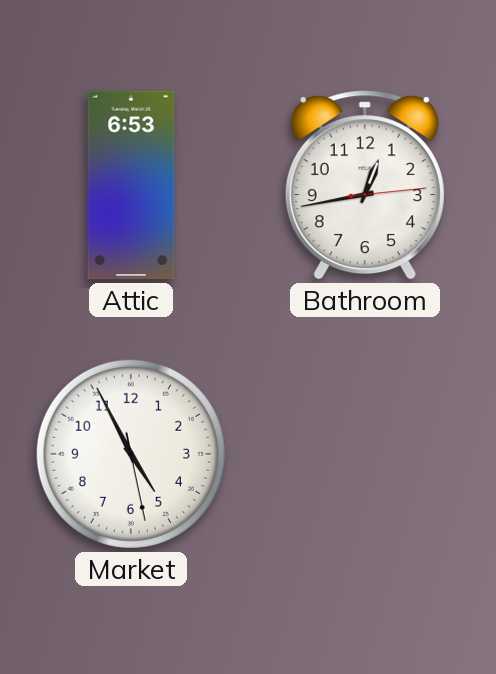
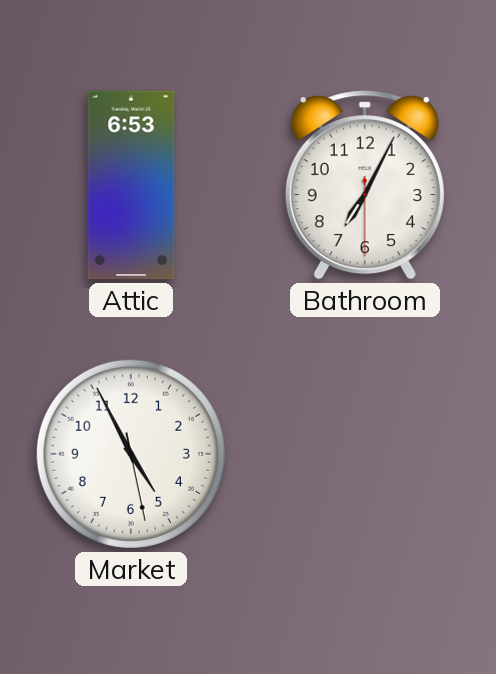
Bathroom: 12:43 -> 7:04
